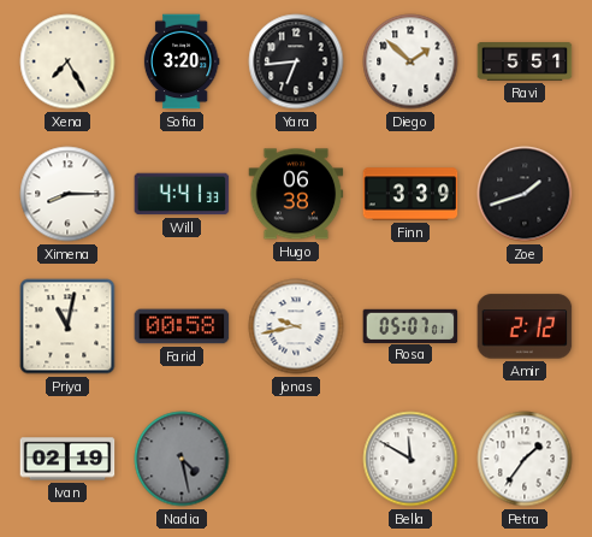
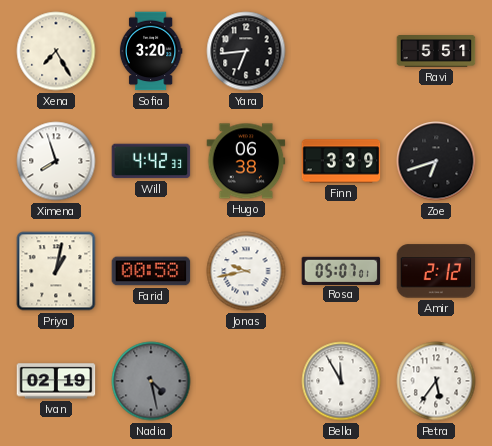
Diego: 1:52 -> none
Ximena: 8:15 -> 7:57
Will: 4:41 -> 4:42
Zoe: 1:42 -> 6:42
Priya: 11:02 -> 1:02
Bella: 11:50 -> 11:55
Petra: 1:36 -> 5:36
